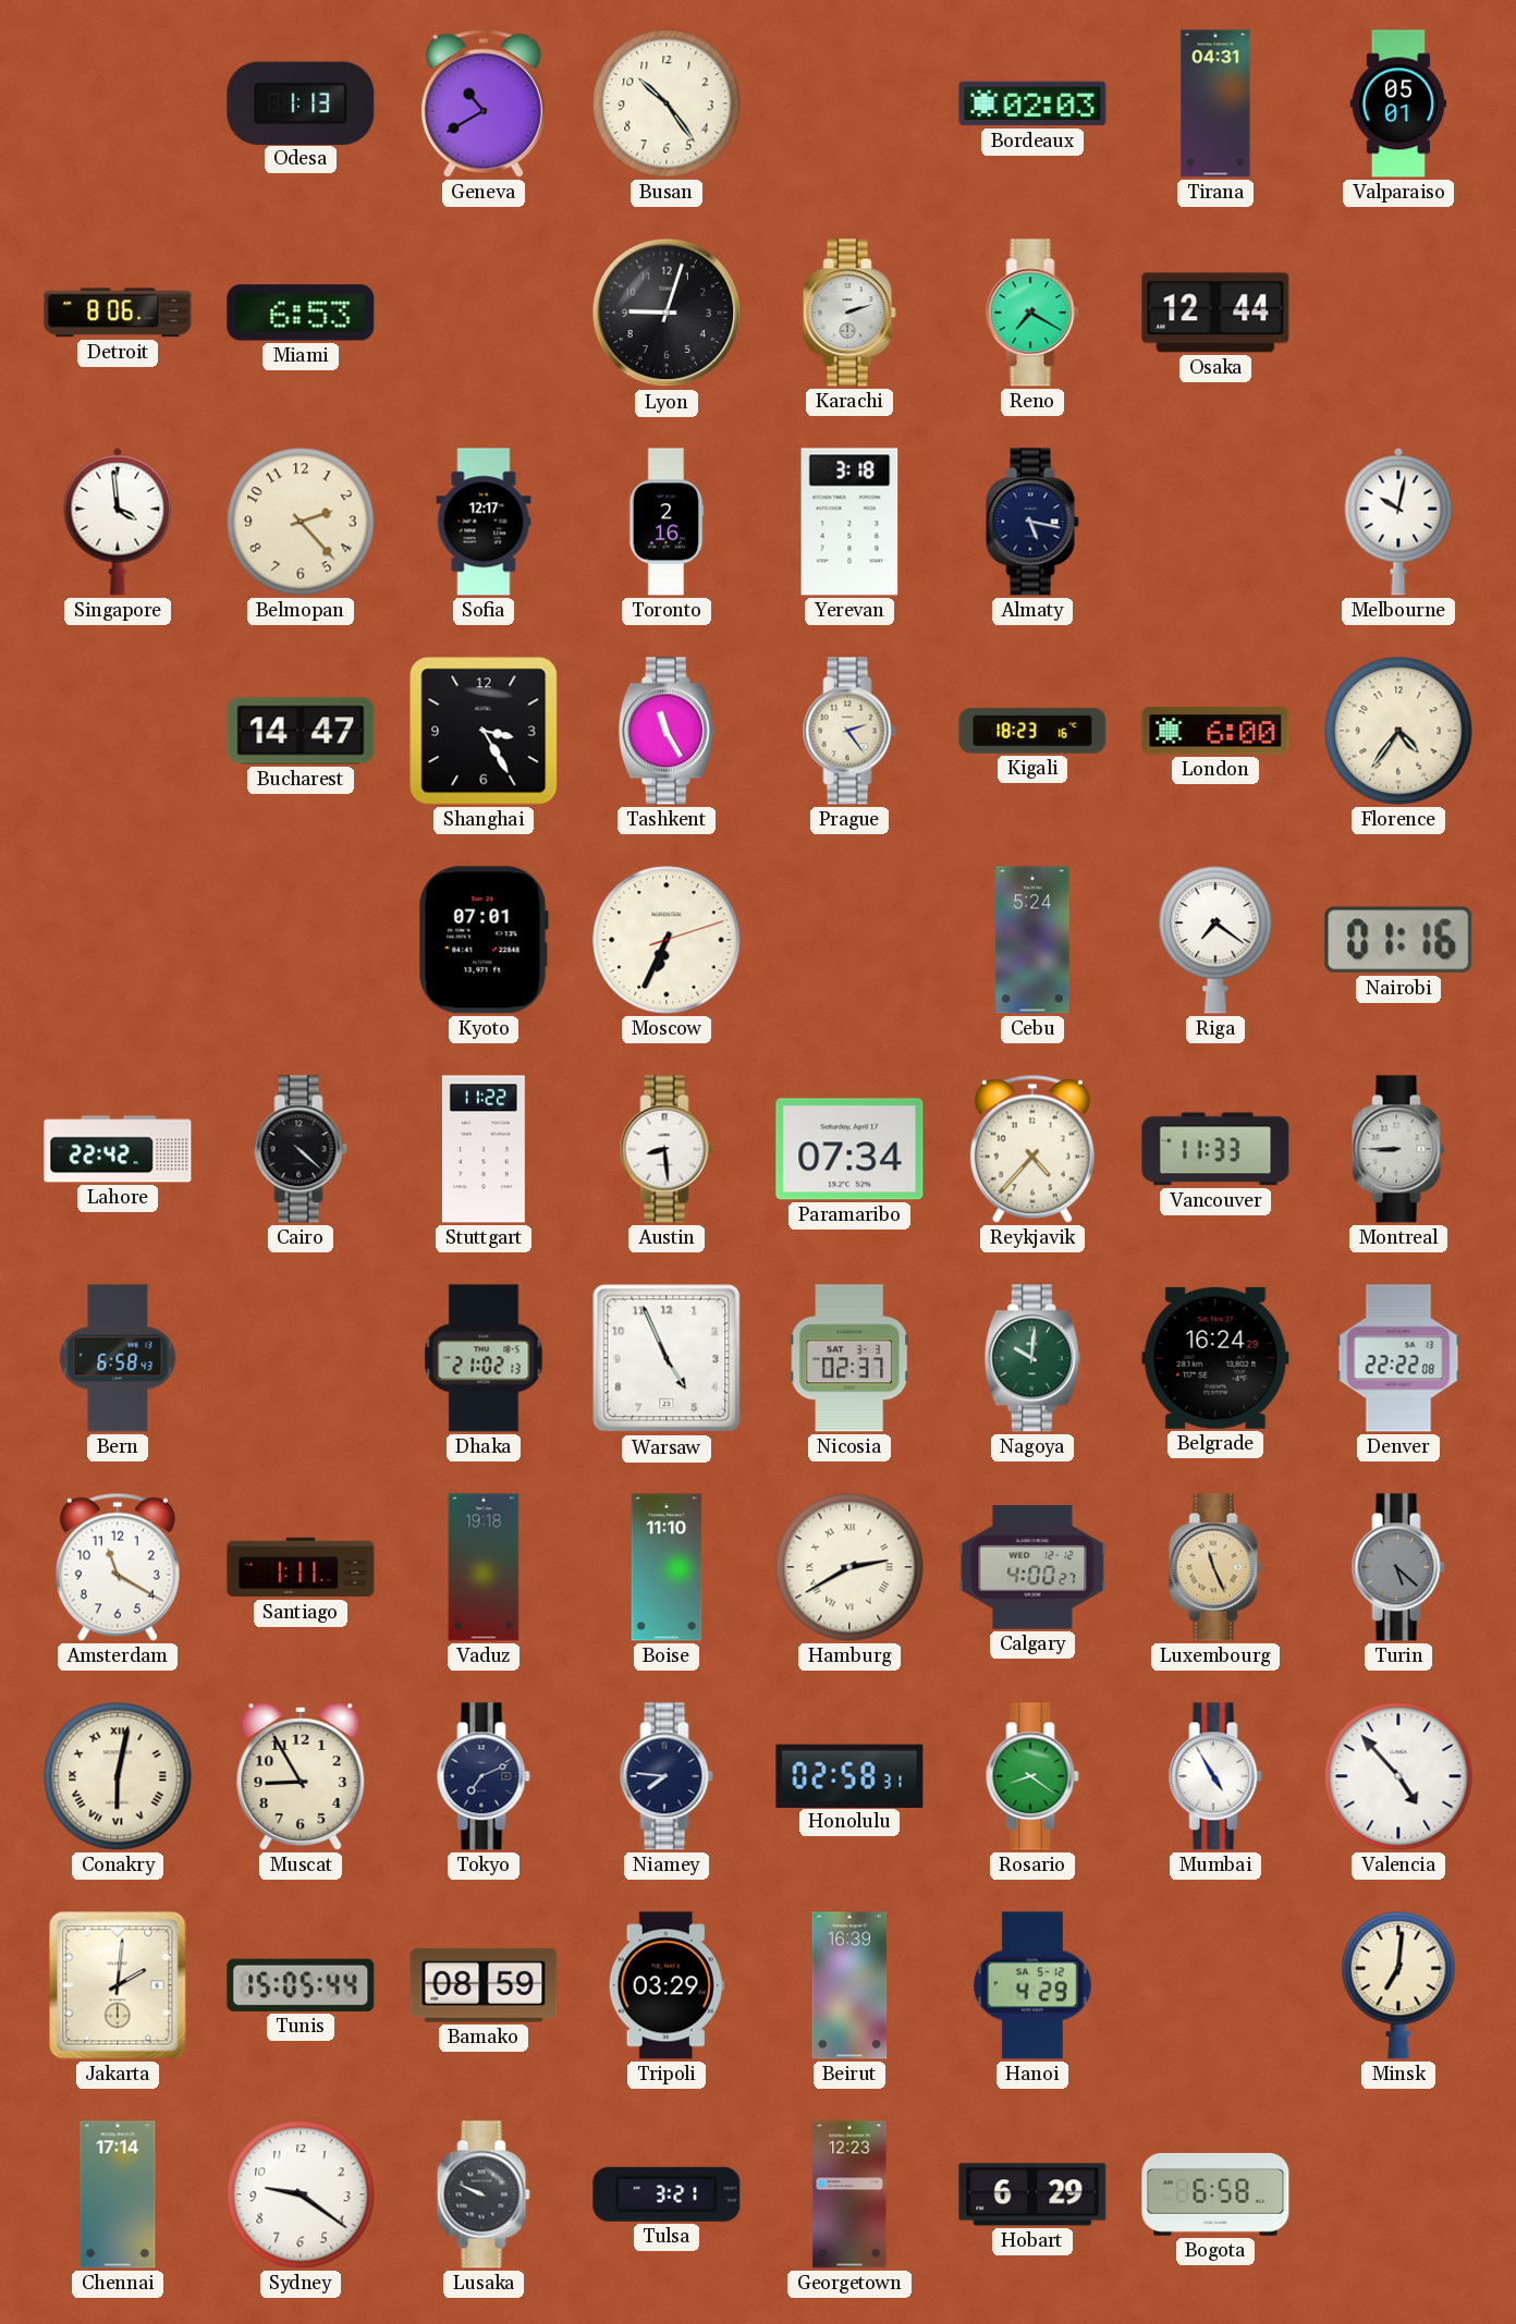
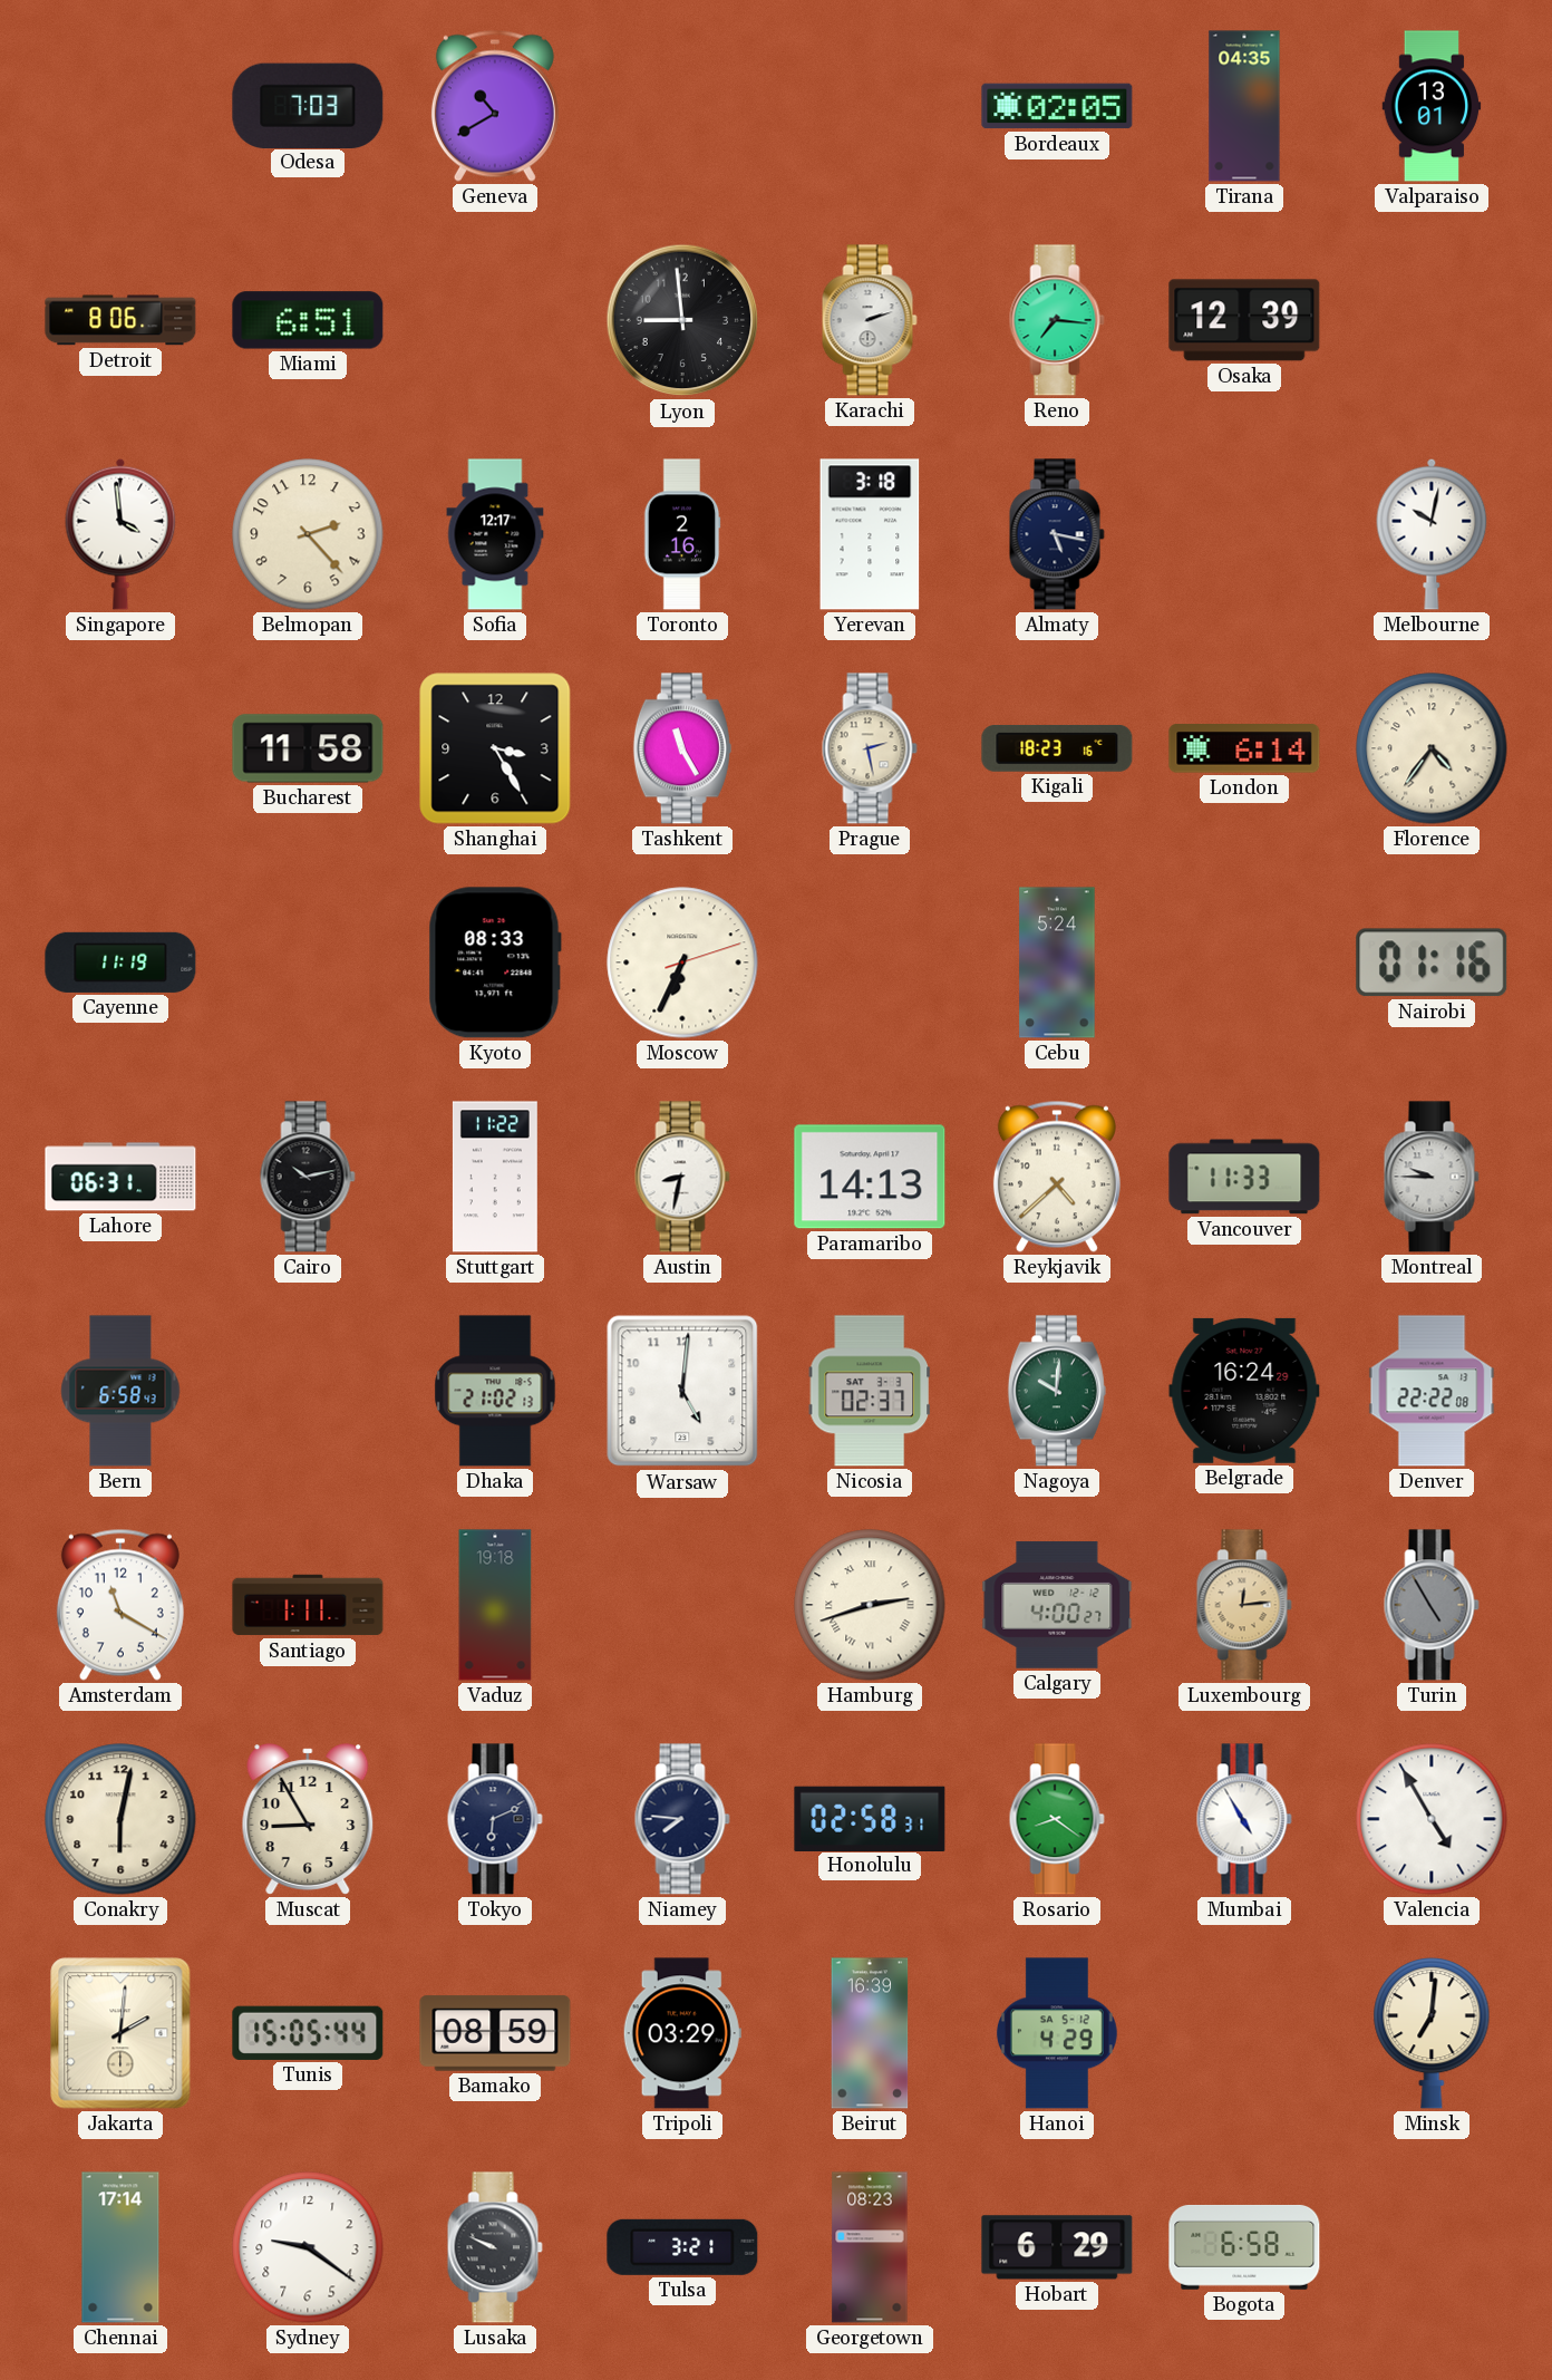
Odesa: 1:13 -> 7:03
Busan: 10:24 -> none
Bordeaux: 02:03 -> 02:05
Tirana: 04:31 -> 04:35
Valparaiso: 05:01 -> 13:01
Miami: 6:53 -> 6:51
Lyon: 9:03 -> 8:59
Reno: 7:20 -> 7:16
Osaka: 12:44 -> 12:39
Bucharest: 14:47 -> 11:58
Prague: 2:24 -> 2:28
London: 6:00 -> 6:14
Cayenne: none -> 11:19
Kyoto: 07:01 -> 08:33
Riga: 7:21 -> none
Lahore: 22:42 -> 06:31
Cairo: 4:22 -> 10:13
Austin: 8:29 -> 8:32
Paramaribo: 07:34 -> 14:13
Reykjavik: 4:37 -> 4:38
Montreal: 8:45 -> 9:45
Warsaw: 4:56 -> 5:01
Boise: 11:10 -> none
Hamburg: 2:40 -> 2:42
Luxembourg: 11:26 -> 12:14
Turin: 5:22 -> 4:55
Conakry numerals: Roman -> Arabic
Tokyo: 7:11 -> 6:11
Valencia: 4:53 -> 4:55
Georgetown: 12:23 -> 08:23
